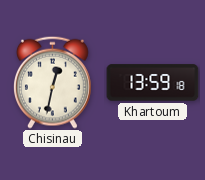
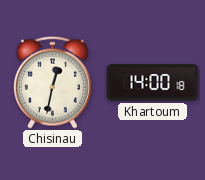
Khartoum: 13:59 -> 14:00
